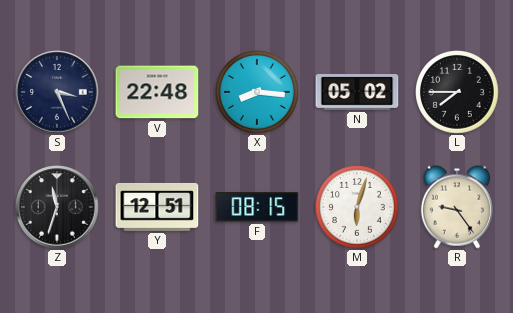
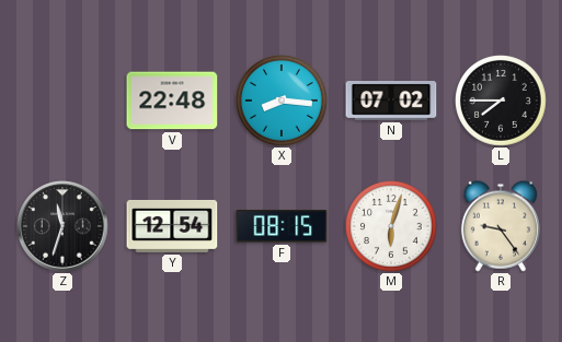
S: 3:26 -> none
N: 05:02 -> 07:02
Y: 12:51 -> 12:54
